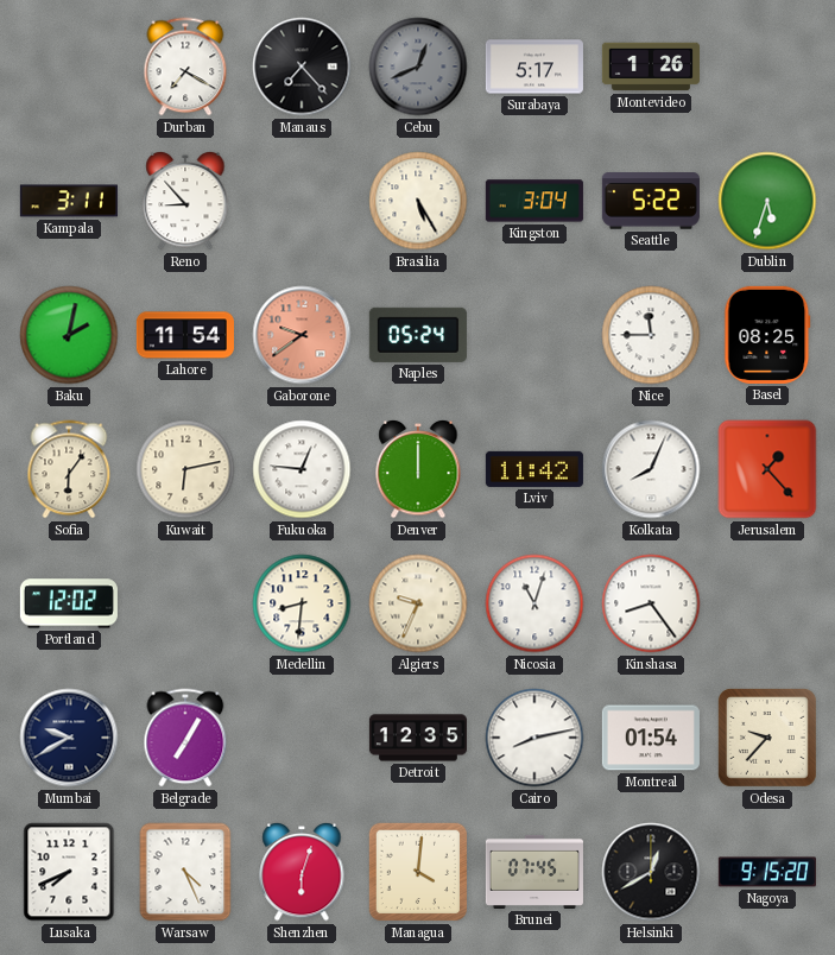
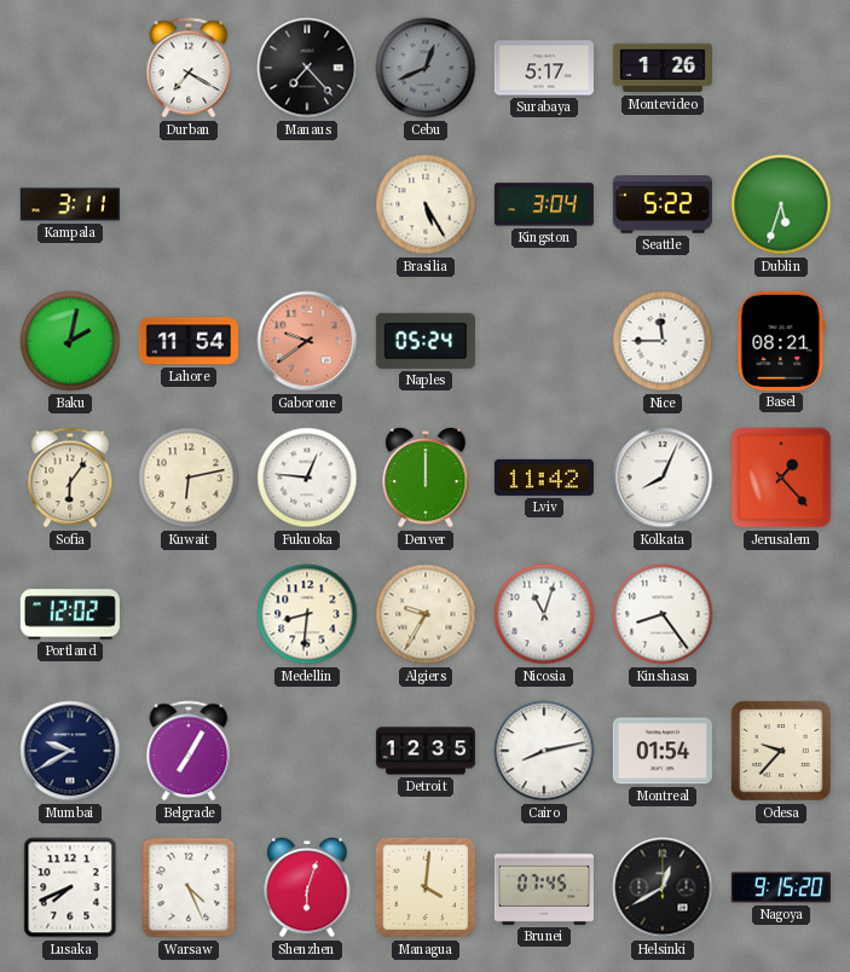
Reno: 8:53 -> none
Basel: 08:25 -> 08:21
Algiers: 9:34 -> 9:35
